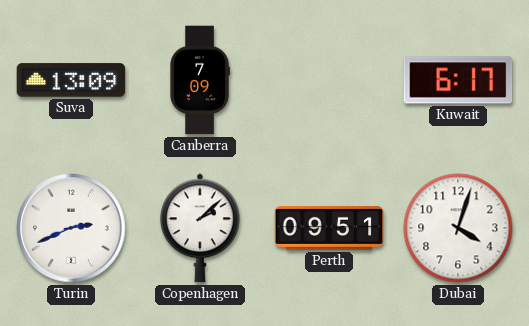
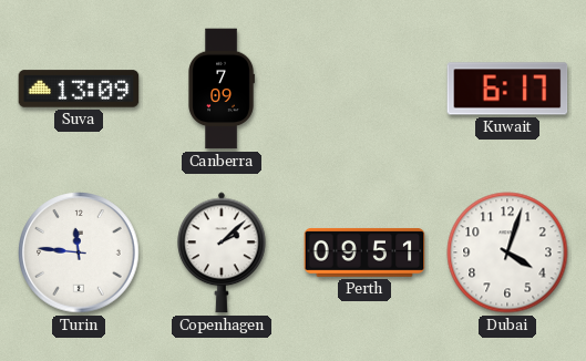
Turin: 2:41 -> 11:46
